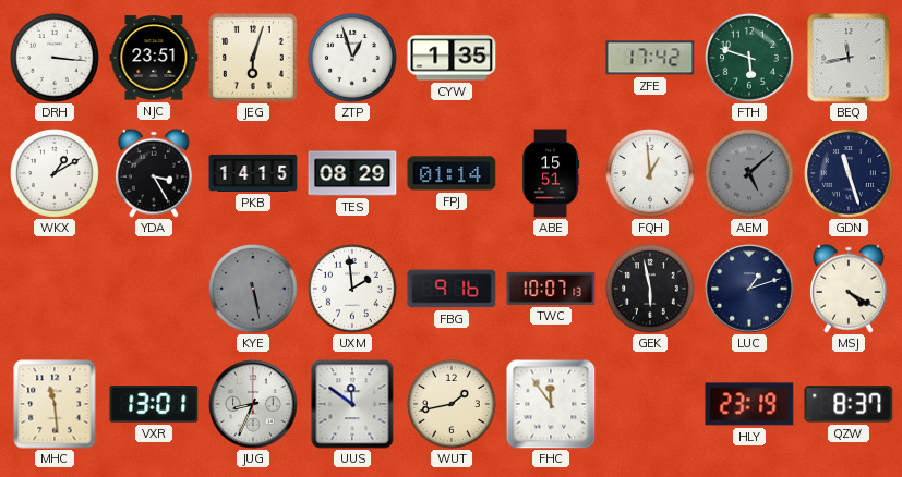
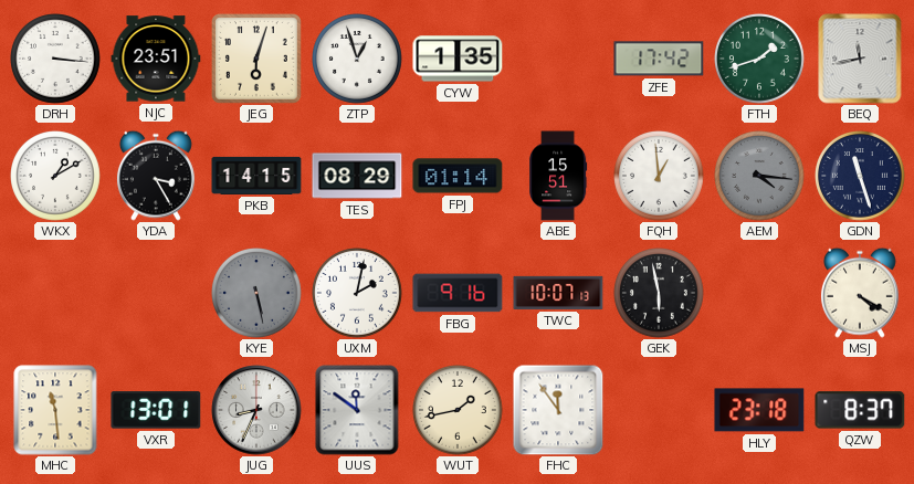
FTH: 5:48 -> 1:42
AEM: 5:08 -> 4:16
UXM: 1:59 -> 2:02
LUC: 1:12 -> none
HLY: 23:19 -> 23:18
